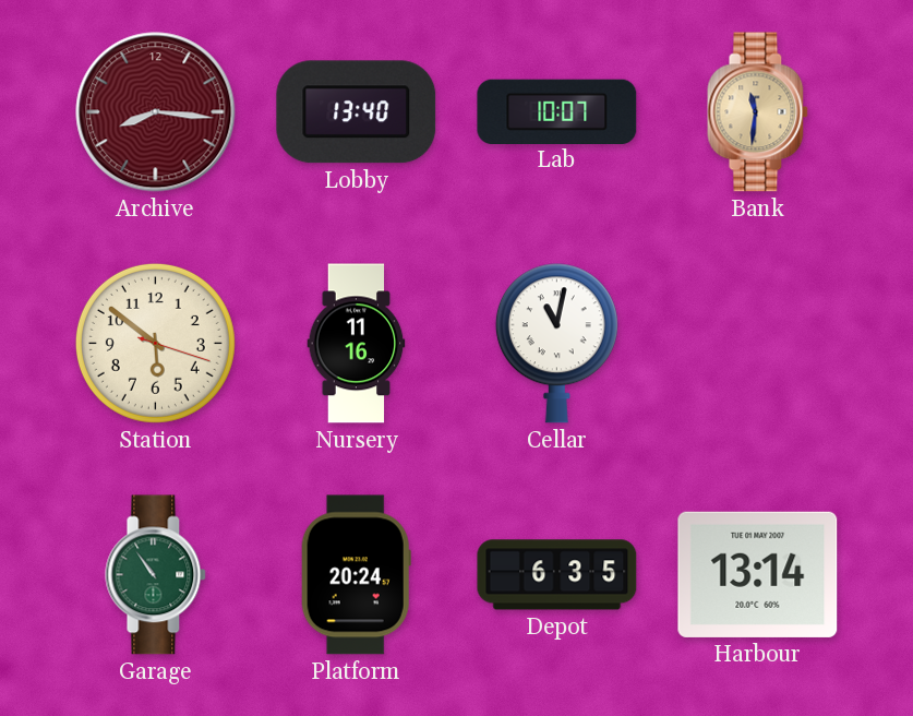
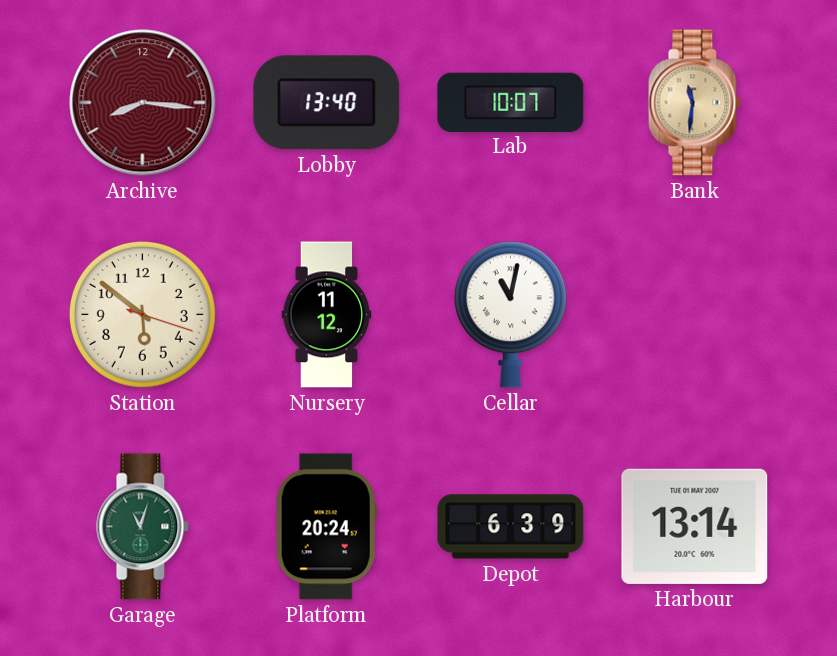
Nursery: 11:16 -> 11:12
Garage: 10:54 -> 11:03
Depot: 6:35 -> 6:39
